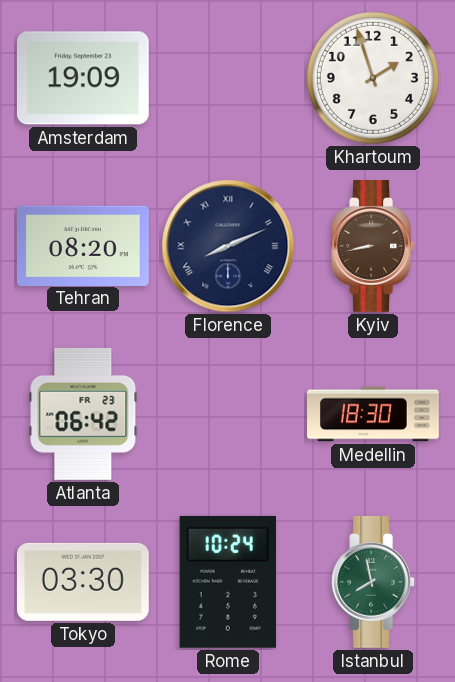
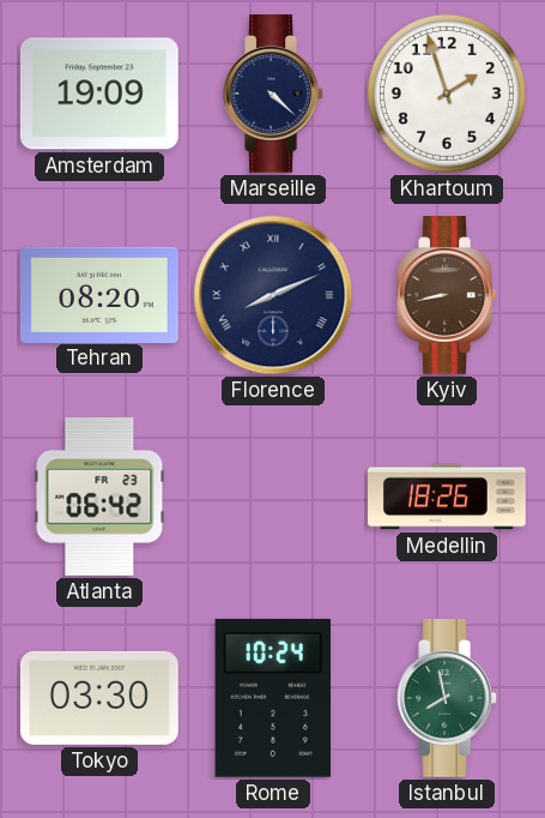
Marseille: none -> 4:22
Medellin: 18:30 -> 18:26
